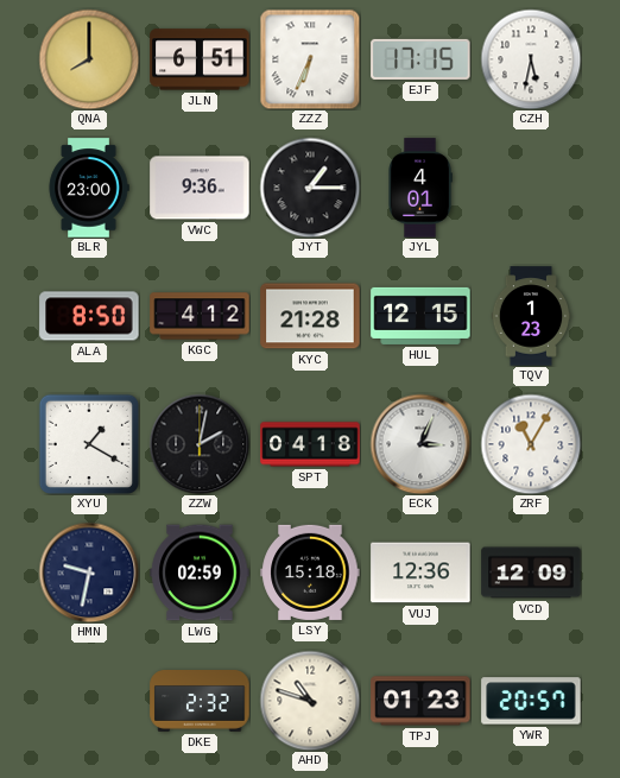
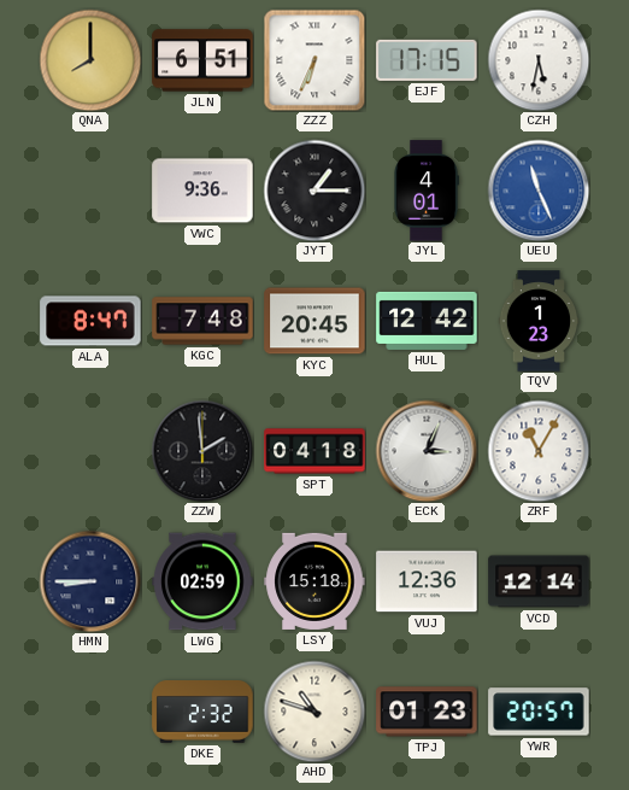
BLR: 23:00 -> none
UEU: none -> 11:26
ALA: 8:50 -> 8:47
KGC: 4:12 -> 7:48
KYC: 21:28 -> 20:45
HUL: 12:15 -> 12:42
XYU: 1:20 -> none
ZZW: 2:02 -> 1:59
HMN: 9:32 -> 8:45
VCD: 12:09 -> 12:14
